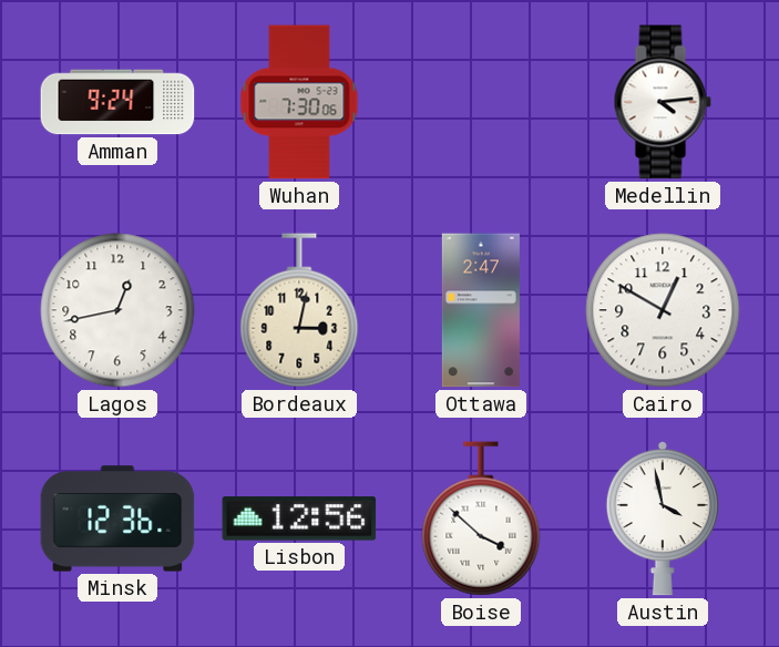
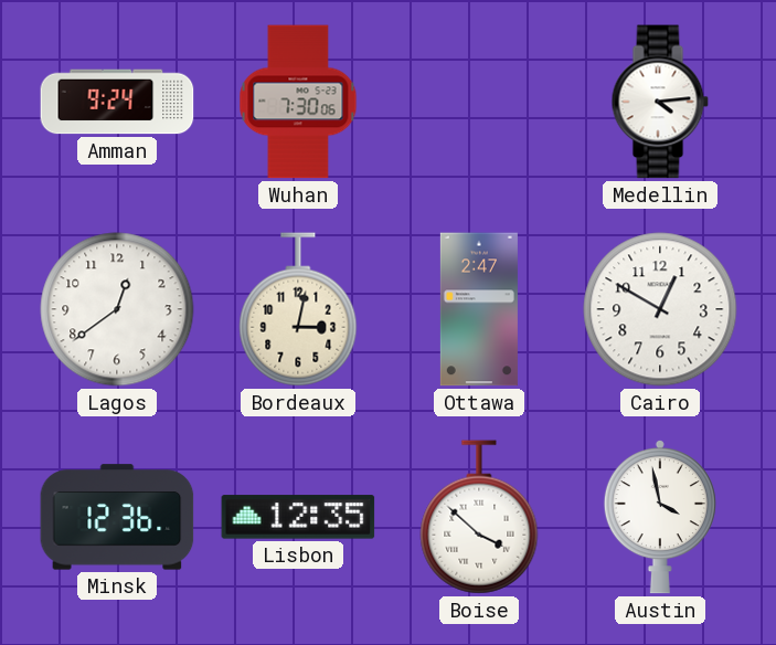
Lagos: 12:43 -> 12:39
Lisbon: 12:56 -> 12:35
